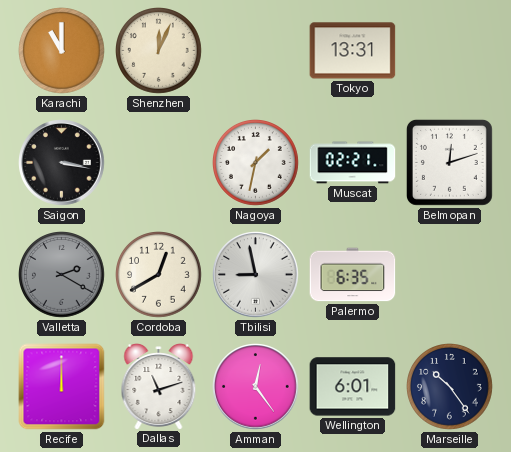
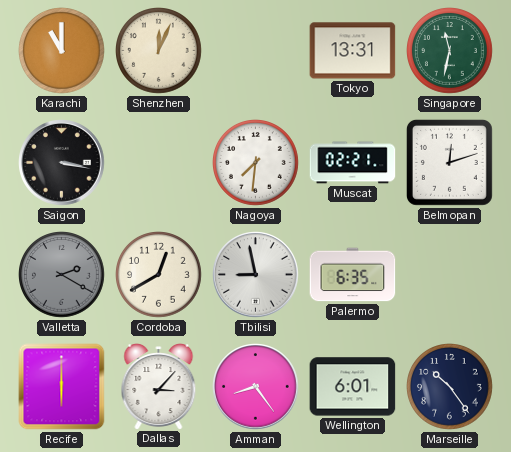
Singapore: none -> 11:32
Nagoya: 1:32 -> 7:31
Recife: 12:00 -> 6:00
Dallas: 11:12 -> 3:07
Amman: 12:24 -> 8:24
